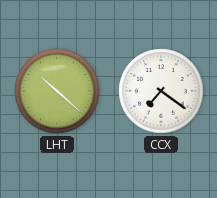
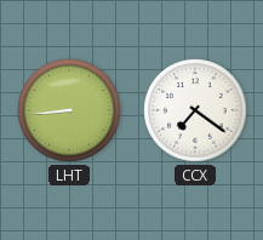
LHT: 10:22 -> 8:44
